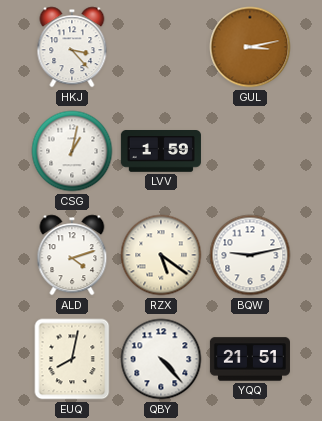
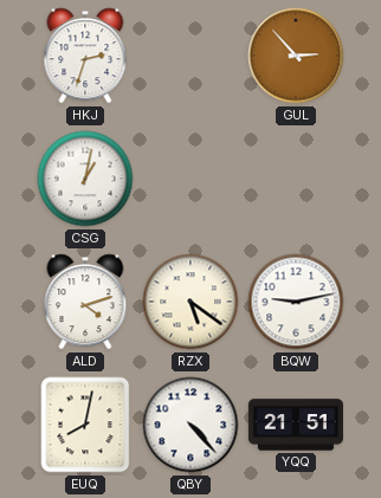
HKJ: 3:23 -> 2:33
GUL: 3:13 -> 2:53
LVV: 1:59 -> none
